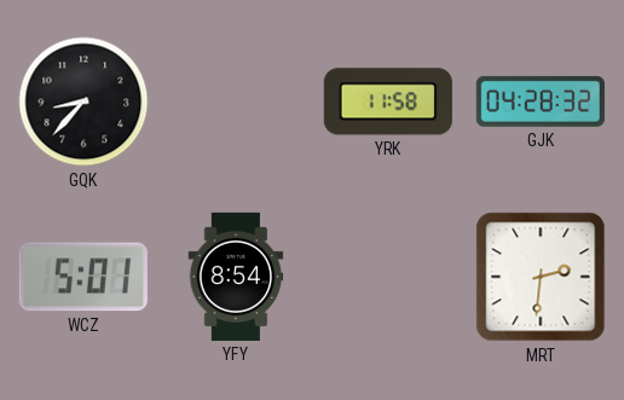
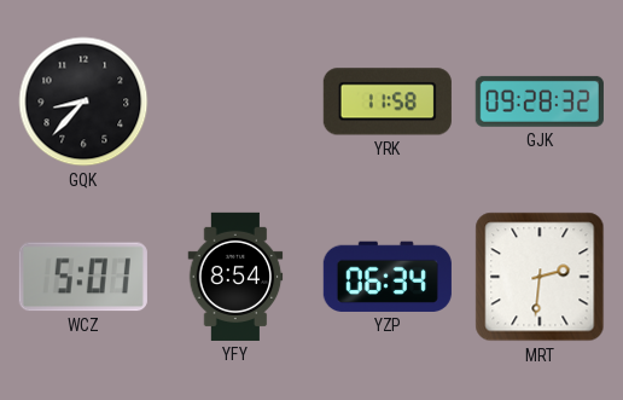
GJK: 04:28 -> 09:28
YZP: none -> 06:34
